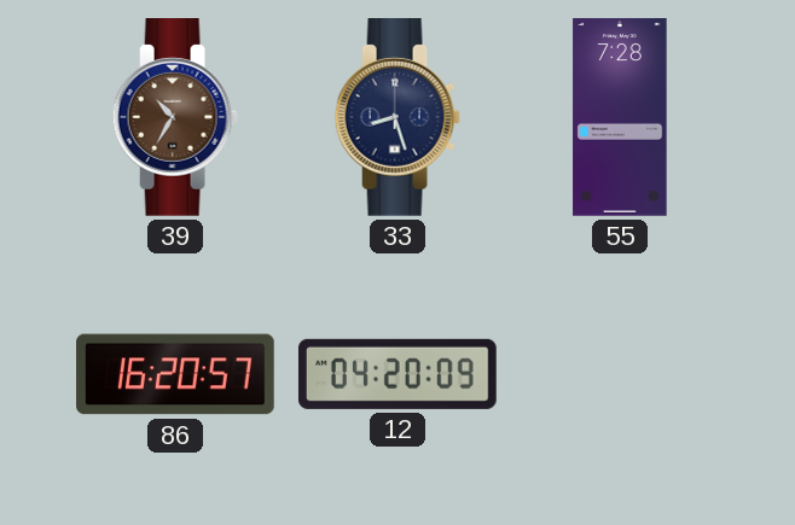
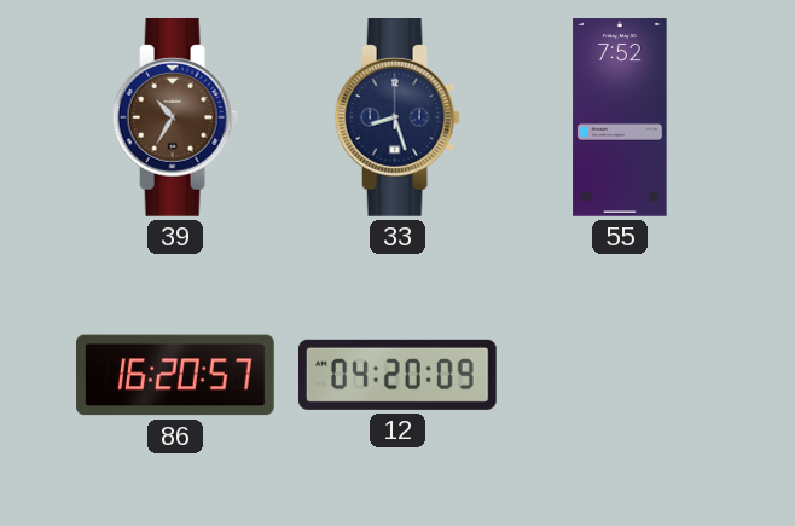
55: 7:28 -> 7:52
